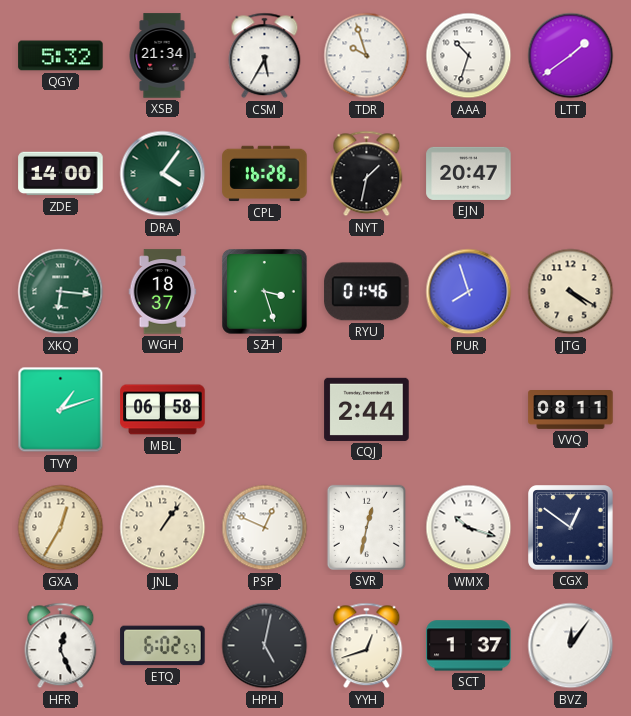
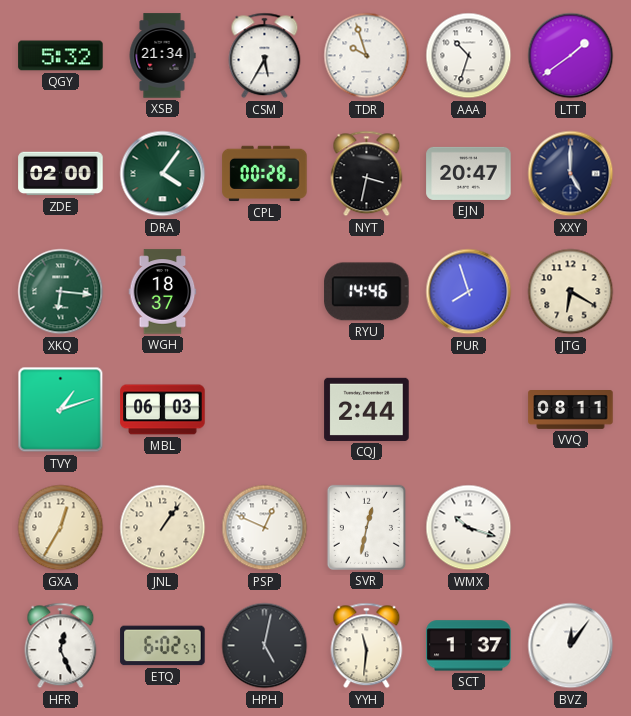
ZDE: 14:00 -> 02:00
CPL: 16:28 -> 00:28
NYT: 1:32 -> 3:32
XXY: none -> 5:00
SZH: 3:27 -> none
RYU: 01:46 -> 14:46
JTG: 4:20 -> 6:20
MBL: 06:58 -> 06:03
CGX: 12:51 -> none
YYH: 12:42 -> 11:31
